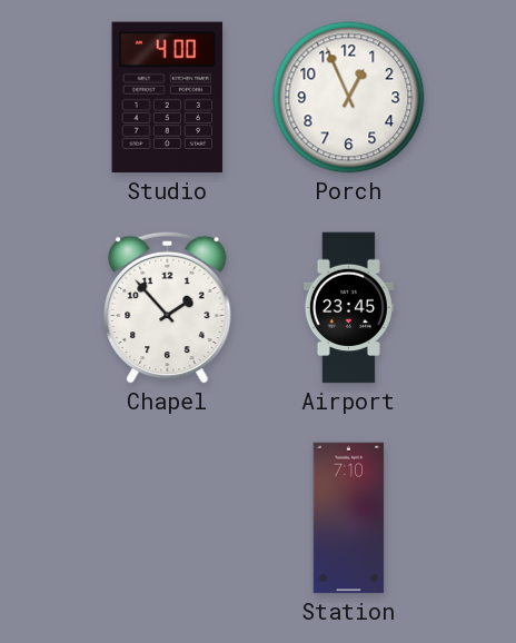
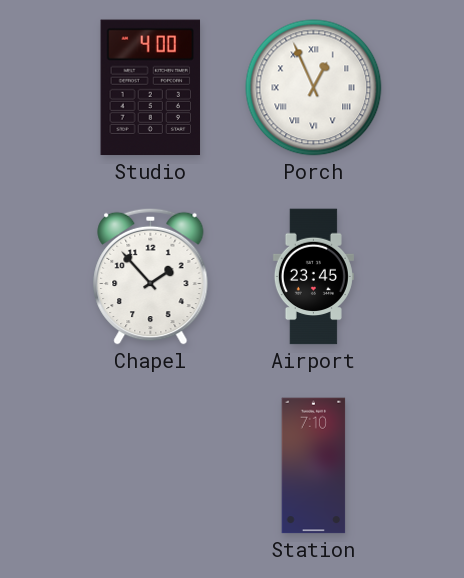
Porch numerals: Arabic -> Roman
